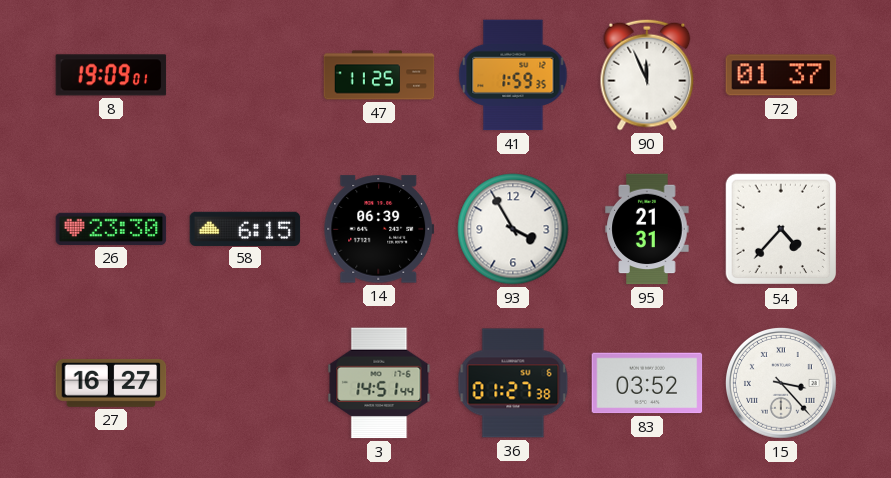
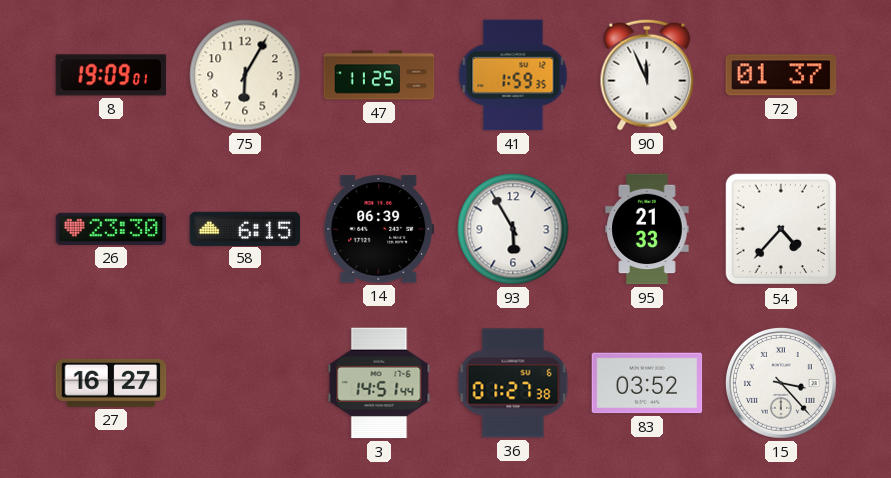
75: none -> 6:05
93: 3:55 -> 5:55
95: 21:31 -> 21:33
